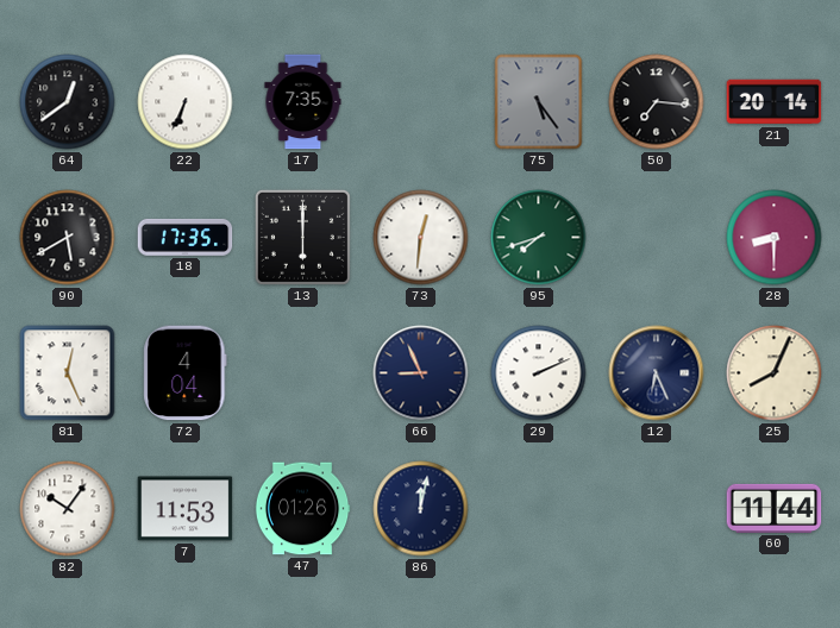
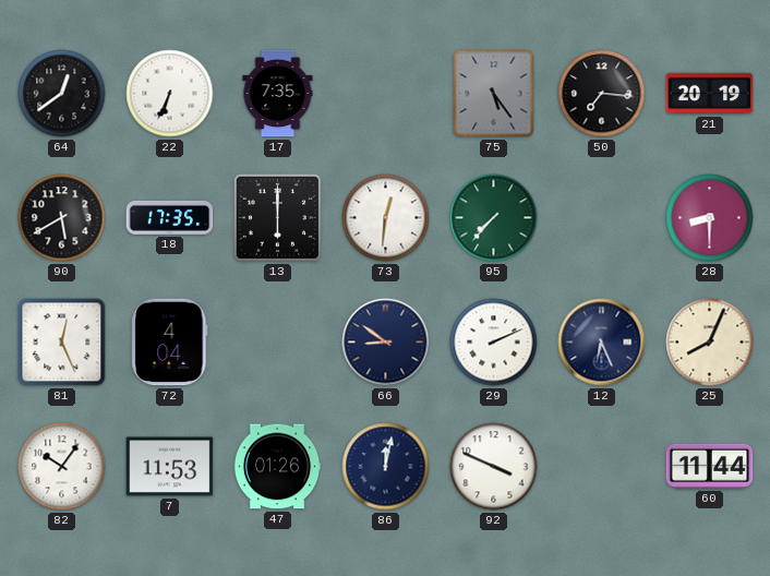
21: 20:14 -> 20:19
95: 7:42 -> 7:37
66: 8:56 -> 8:51
92: none -> 3:49
